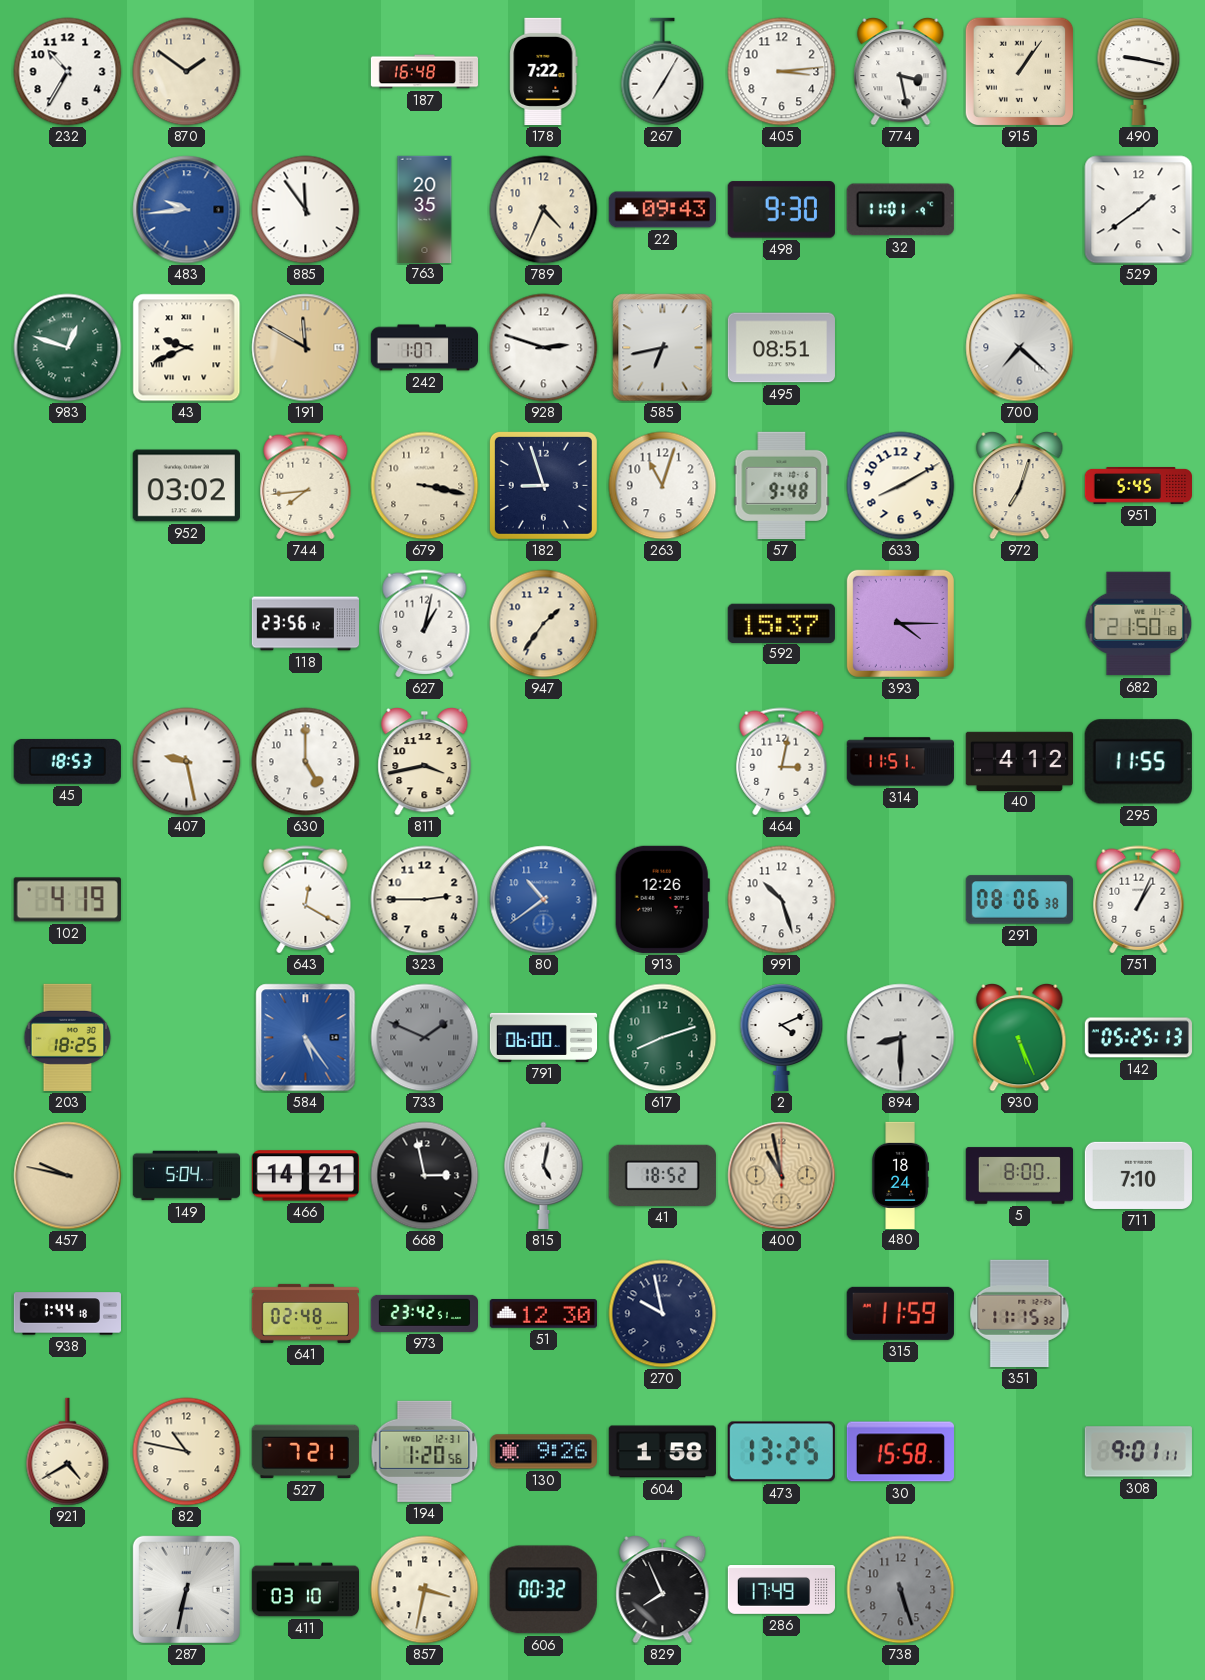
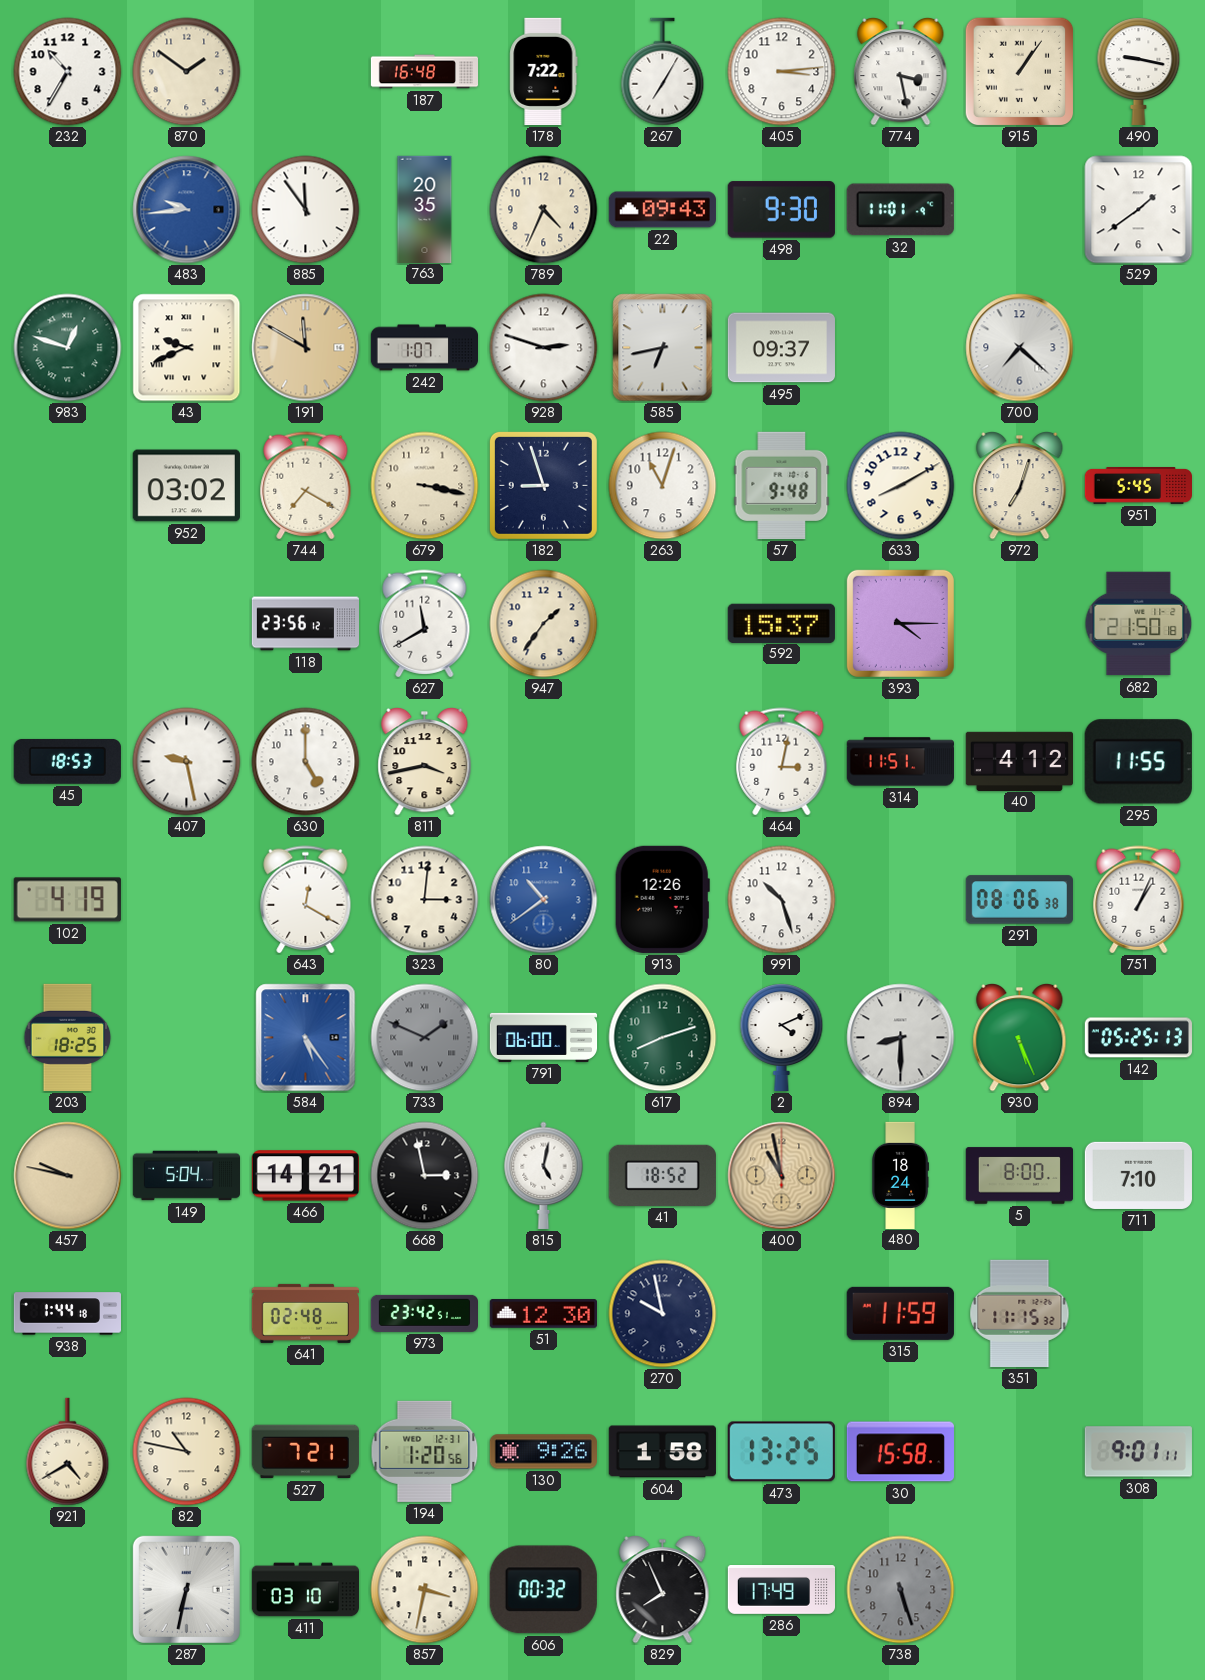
495: 08:51 -> 09:37
744: 7:44 -> 7:20
627: 1:02 -> 11:40
323: 2:45 -> 3:01
